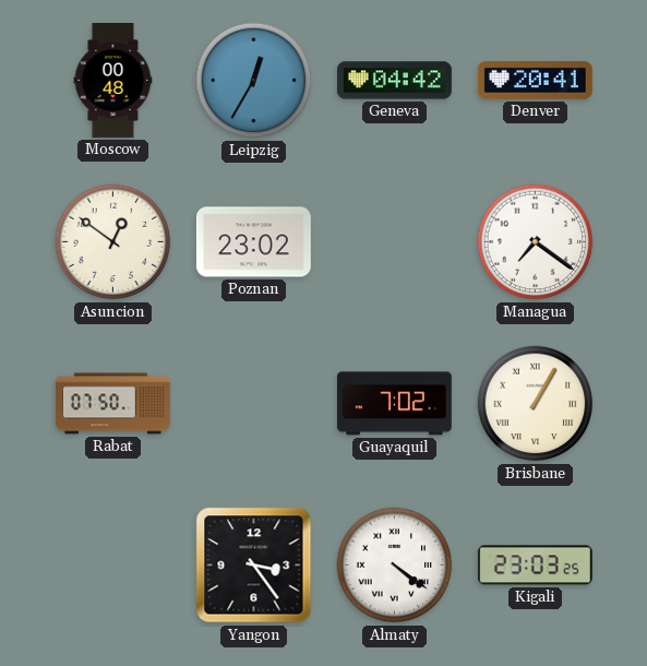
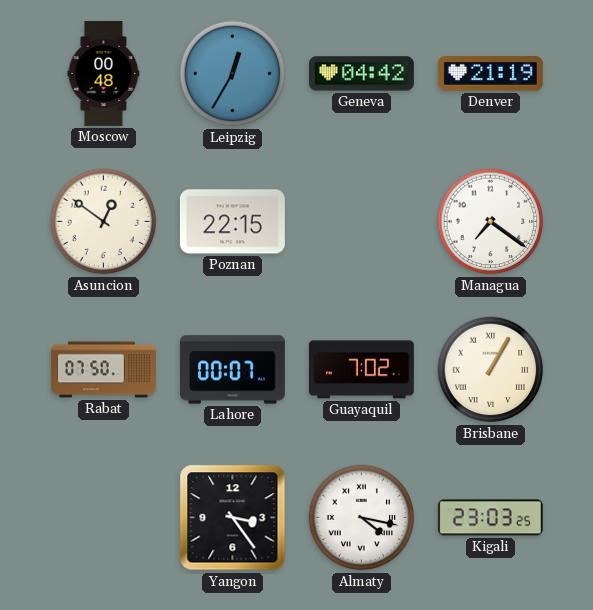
Denver: 20:41 -> 21:19
Poznan: 23:02 -> 22:15
Lahore: none -> 00:07
Almaty: 4:21 -> 4:17
